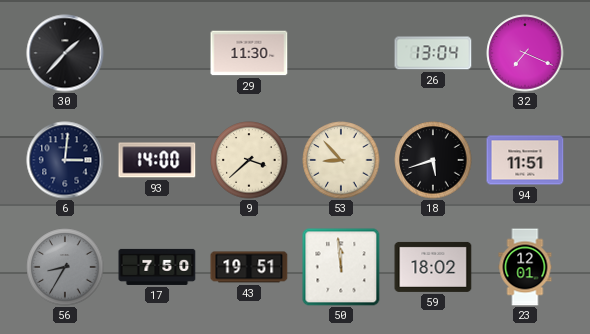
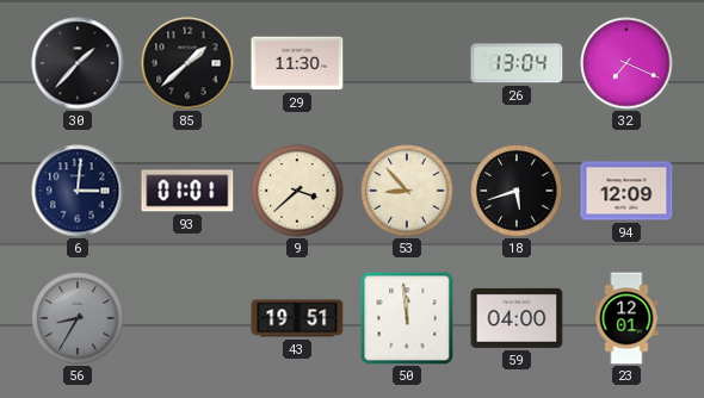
85: none -> 1:38
93: 14:00 -> 01:01
94: 11:51 -> 12:09
17: 7:50 -> none
59: 18:02 -> 04:00
